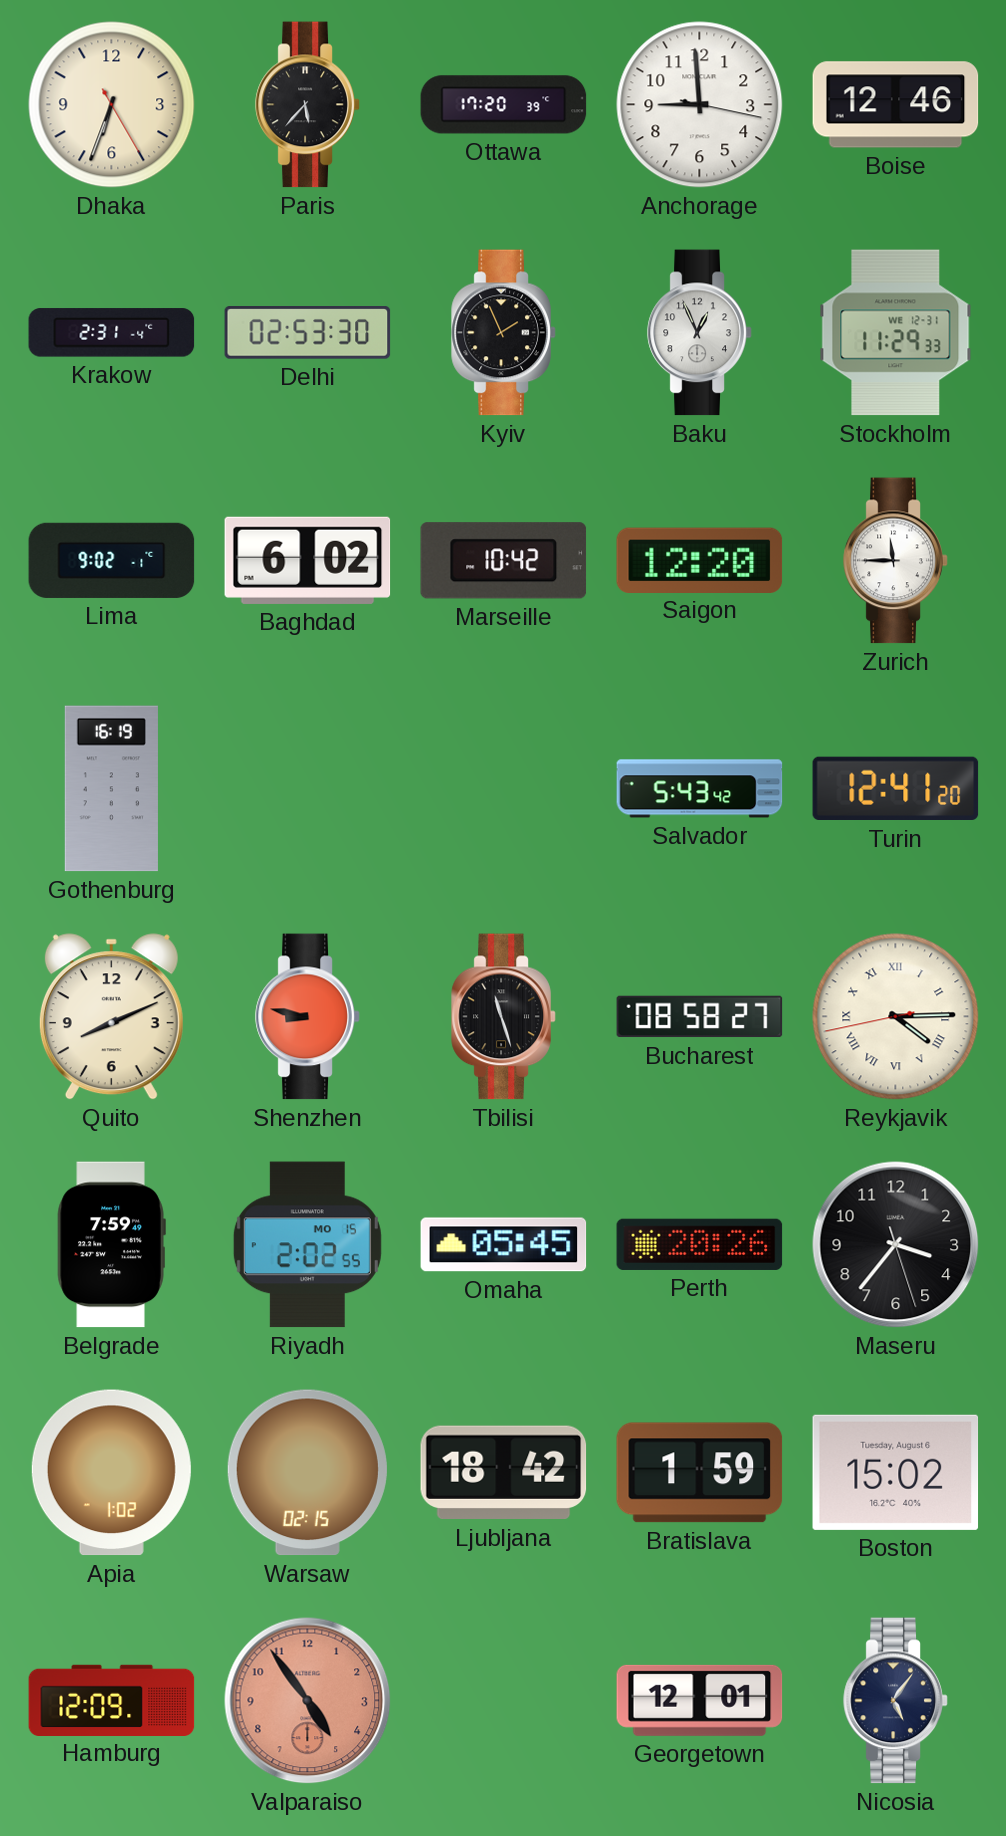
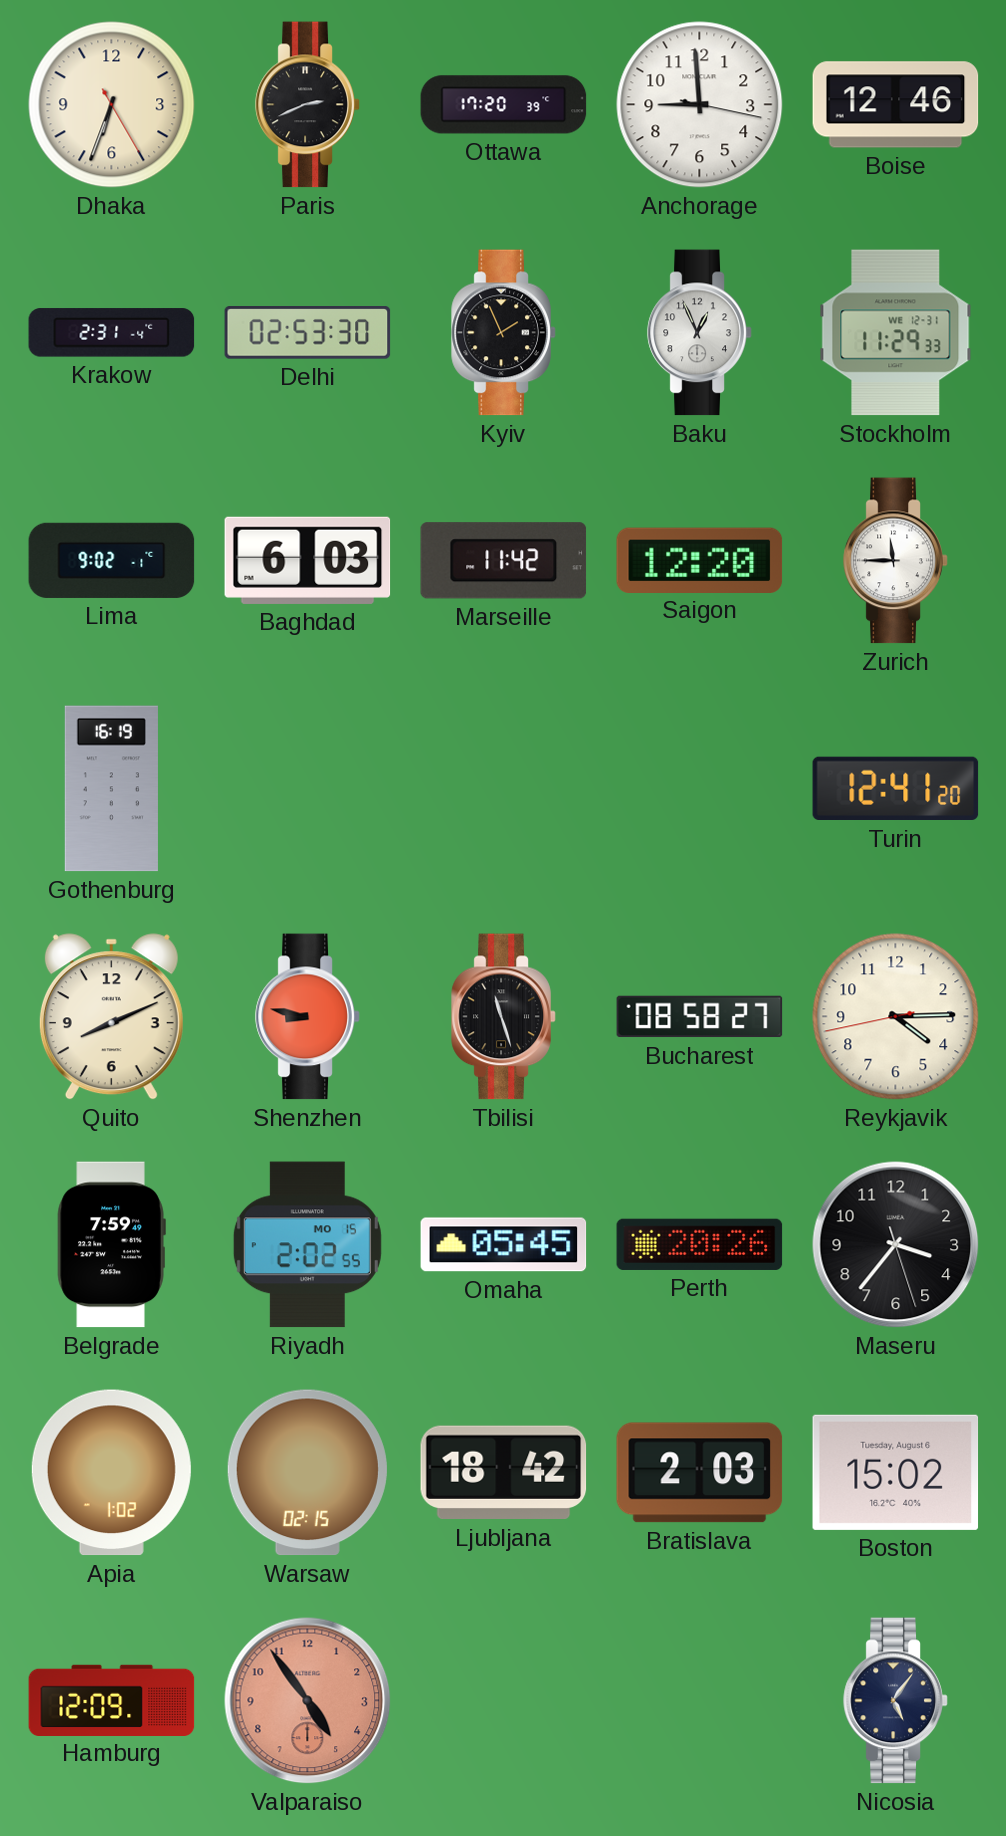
Paris: 5:37 -> 2:41
Baghdad: 6:02 -> 6:03
Marseille: 10:42 -> 11:42
Salvador: 5:43 -> none
Reykjavik numerals: Roman -> Arabic
Bratislava: 1:59 -> 2:03
Georgetown: 12:01 -> none
